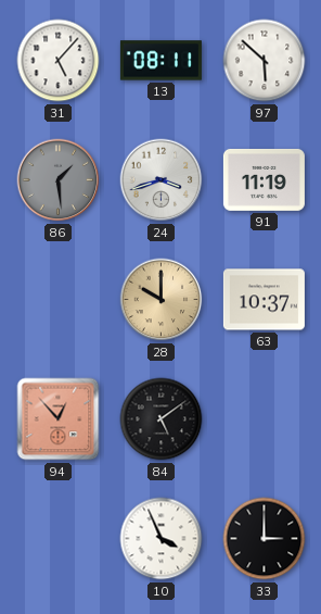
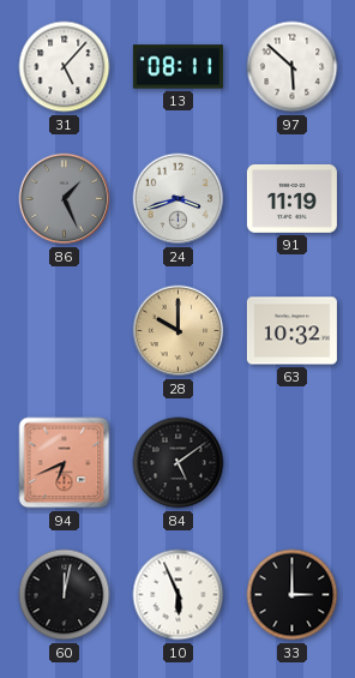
86: 1:29 -> 1:26
63: 10:37 -> 10:32
94: 12:53 -> 6:41
60: none -> 12:02
10: 3:56 -> 5:56
